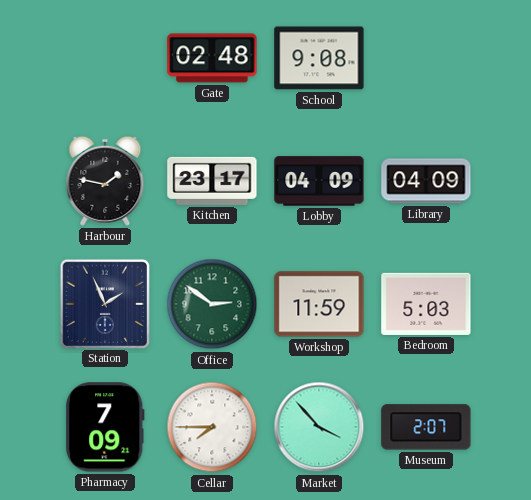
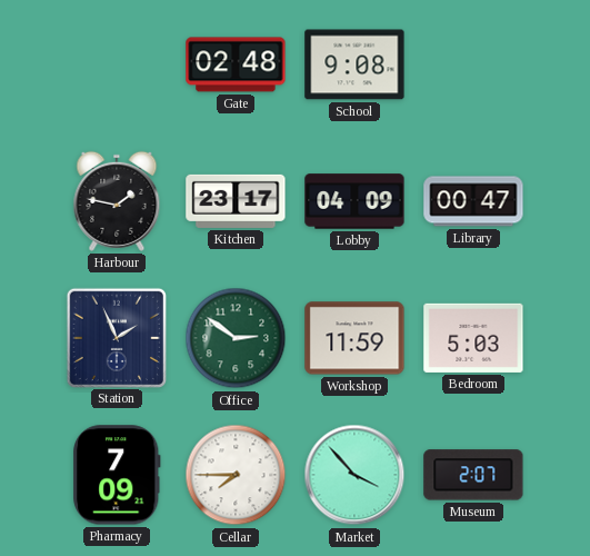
Library: 04:09 -> 00:47
